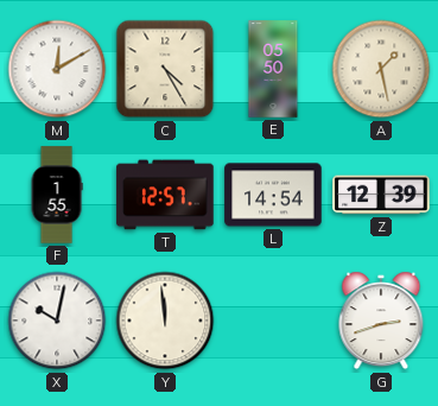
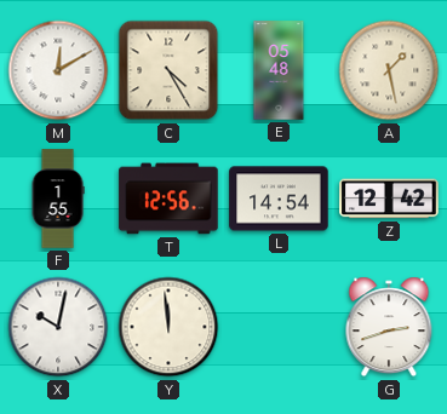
E: 05:50 -> 05:48
T: 12:57 -> 12:56
Z: 12:39 -> 12:42
